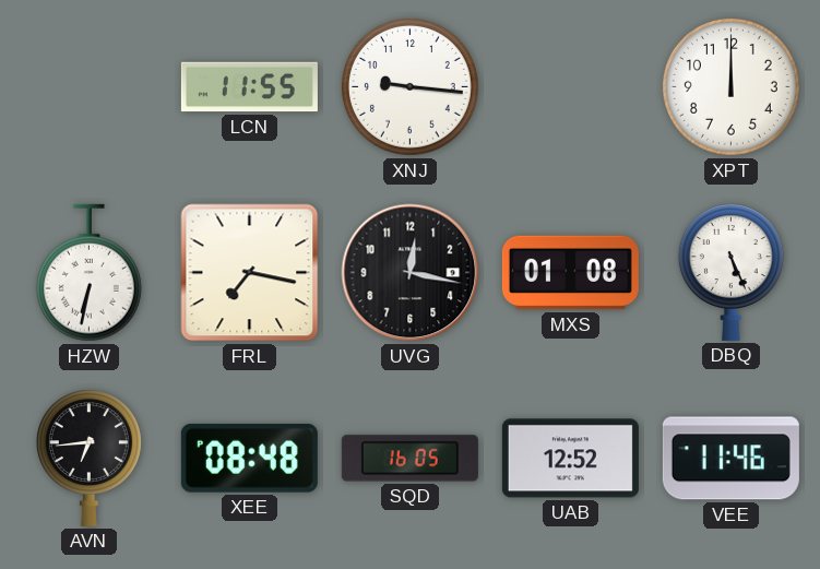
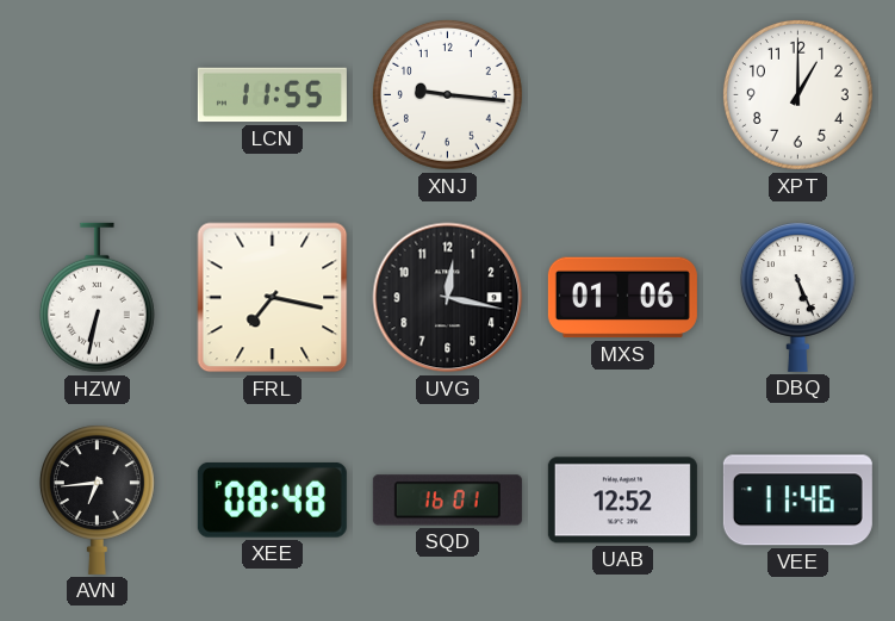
XPT: 12:00 -> 1:00
MXS: 01:08 -> 01:06
SQD: 16:05 -> 16:01
